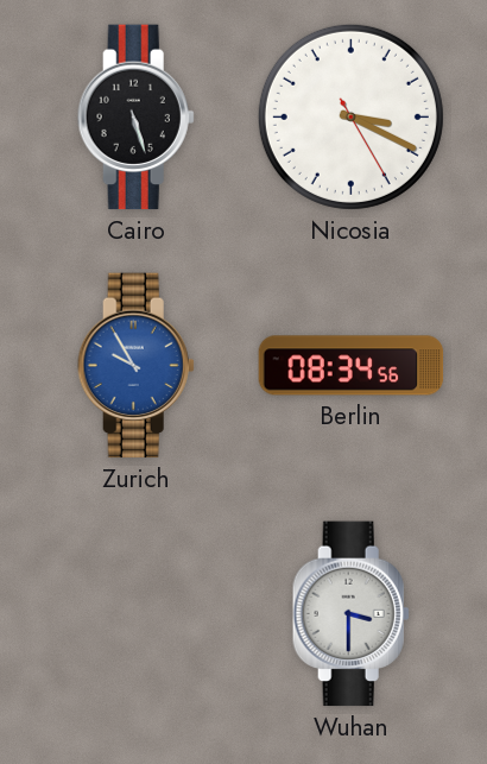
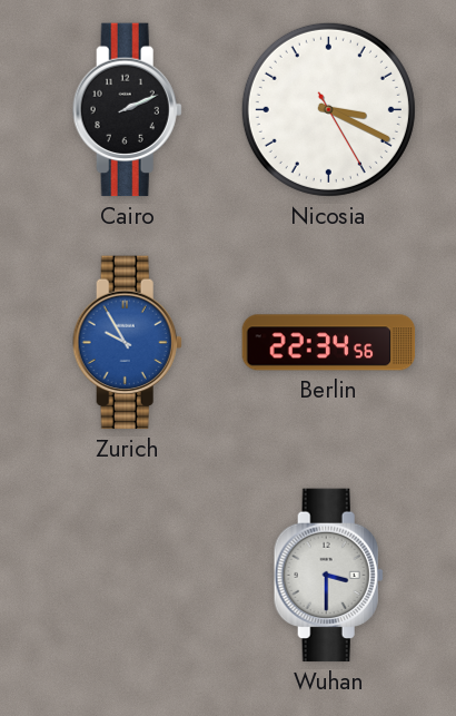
Cairo: 5:27 -> 2:11
Berlin: 08:34 -> 22:34
